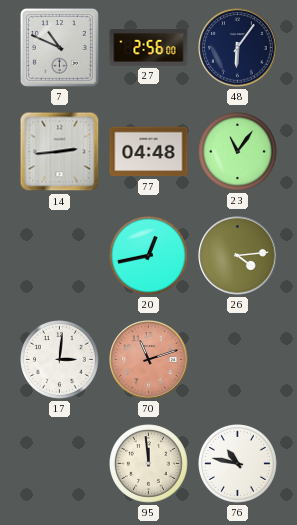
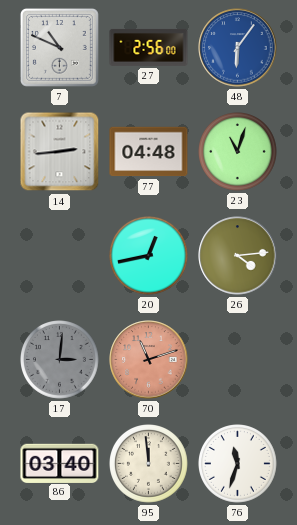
48 dial: navy -> blue
23: 11:06 -> 11:03
17 dial: white -> grey
86: none -> 03:40
76: 10:47 -> 11:33
